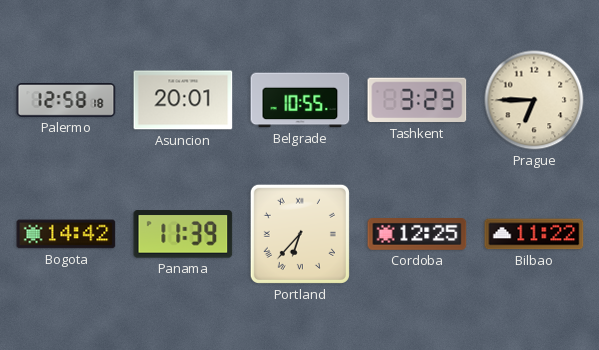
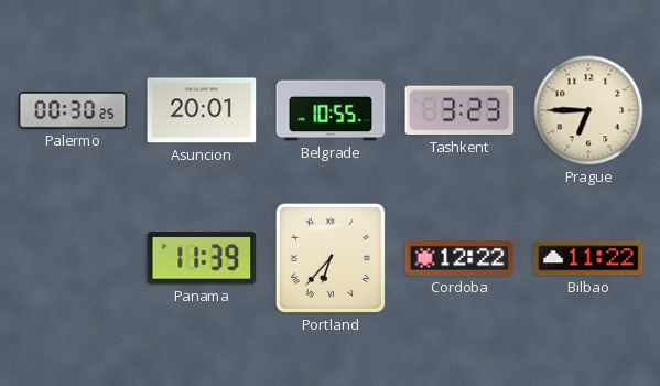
Palermo: 12:58 -> 00:30
Bogota: 14:42 -> none
Cordoba: 12:25 -> 12:22
